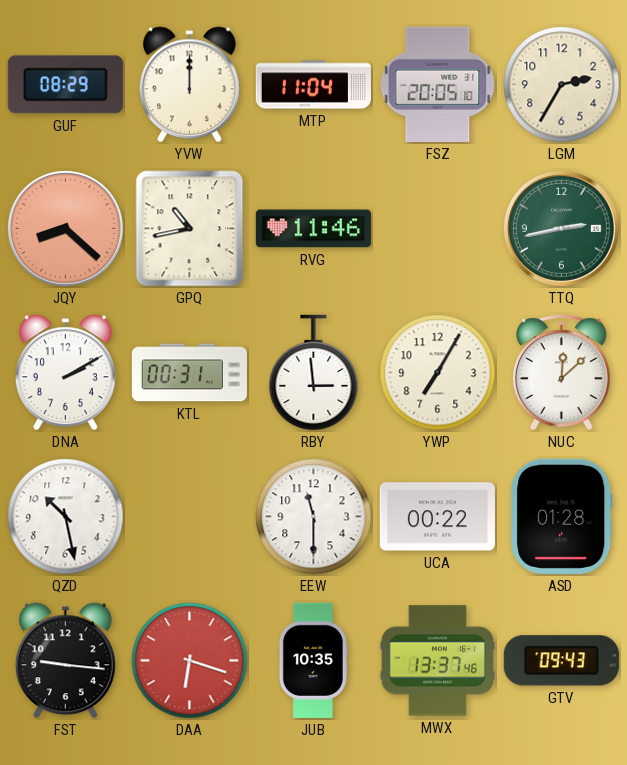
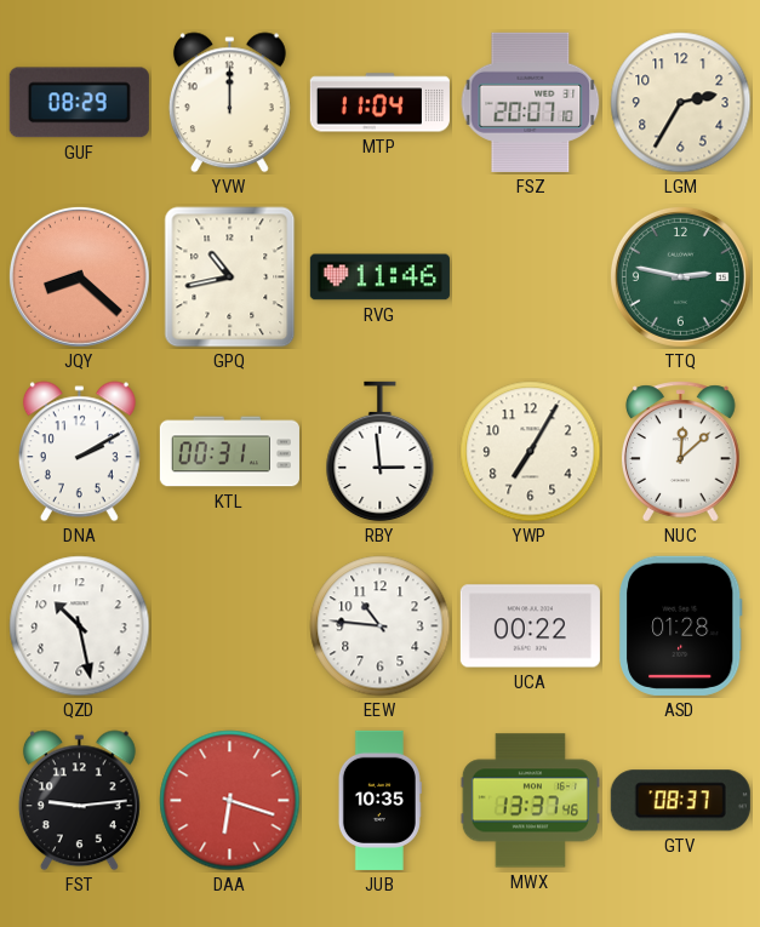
FSZ: 20:05 -> 20:07
TTQ: 2:43 -> 2:47
EEW: 11:30 -> 10:46
FST: 9:16 -> 9:14
GTV: 09:43 -> 08:37
